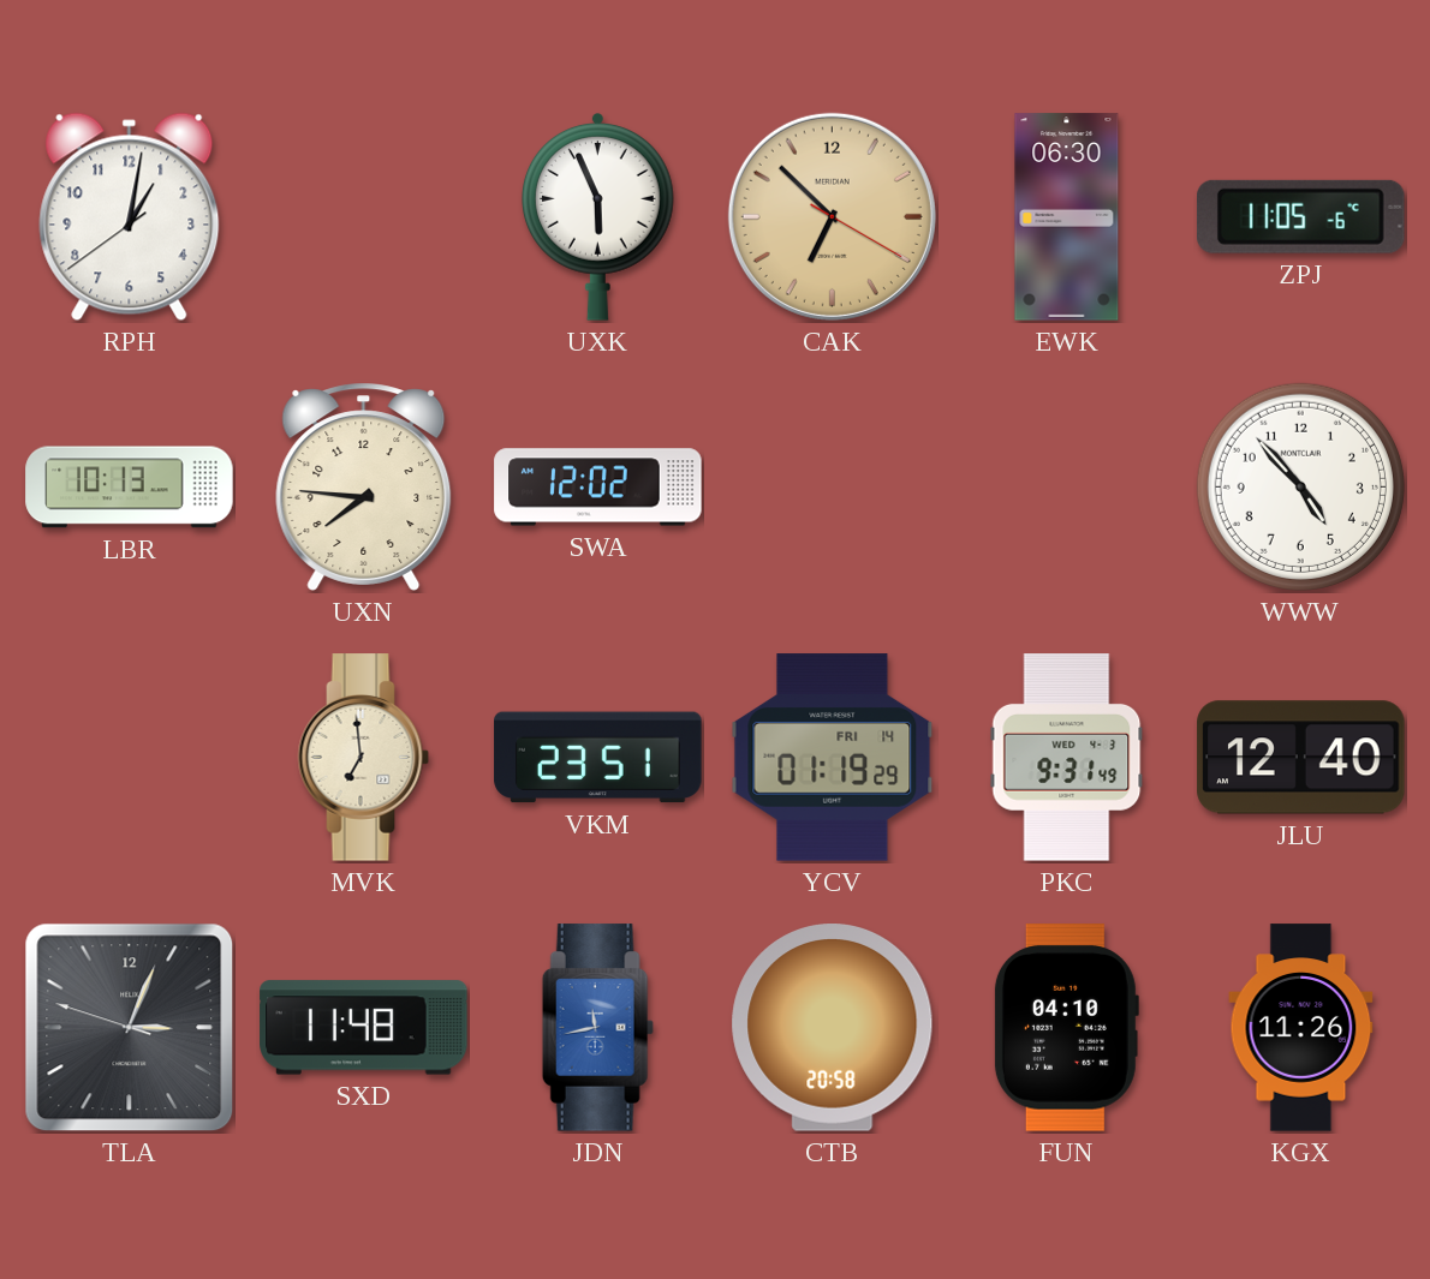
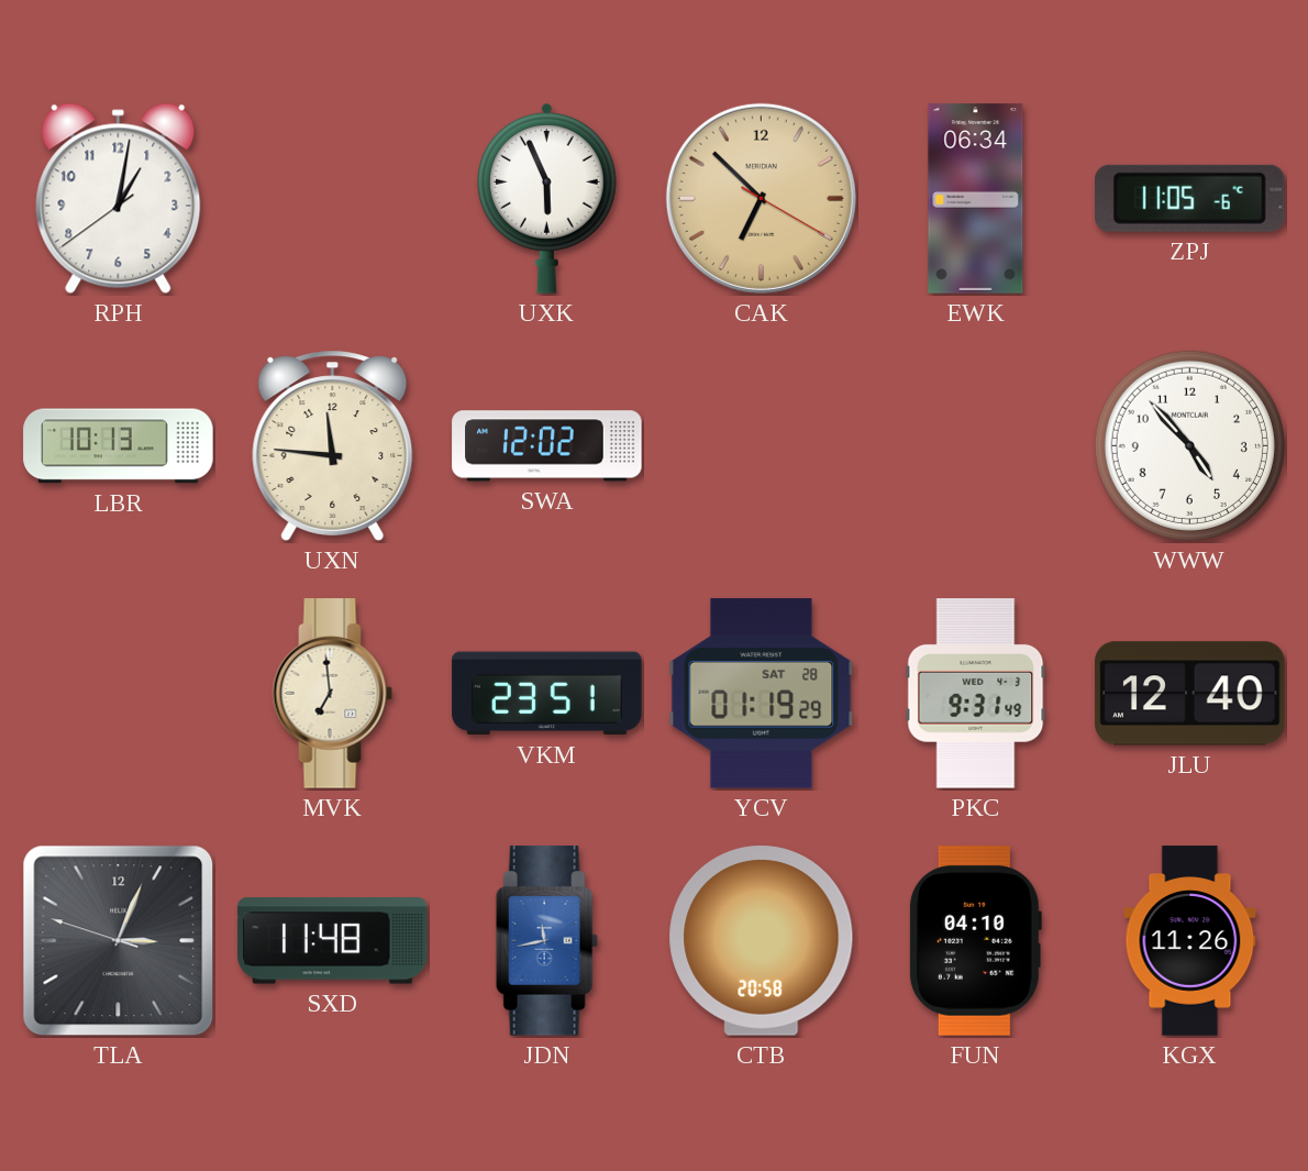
EWK: 06:30 -> 06:34
UXN: 7:46 -> 11:46
YCV date: FRI 14 -> SAT 28
